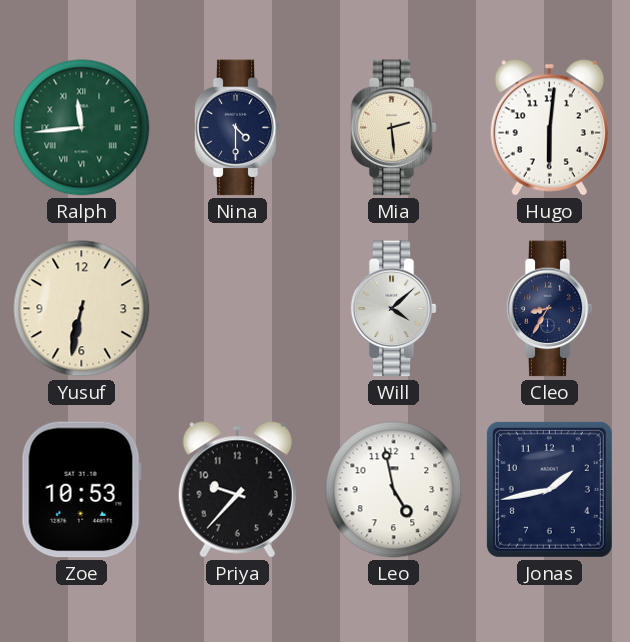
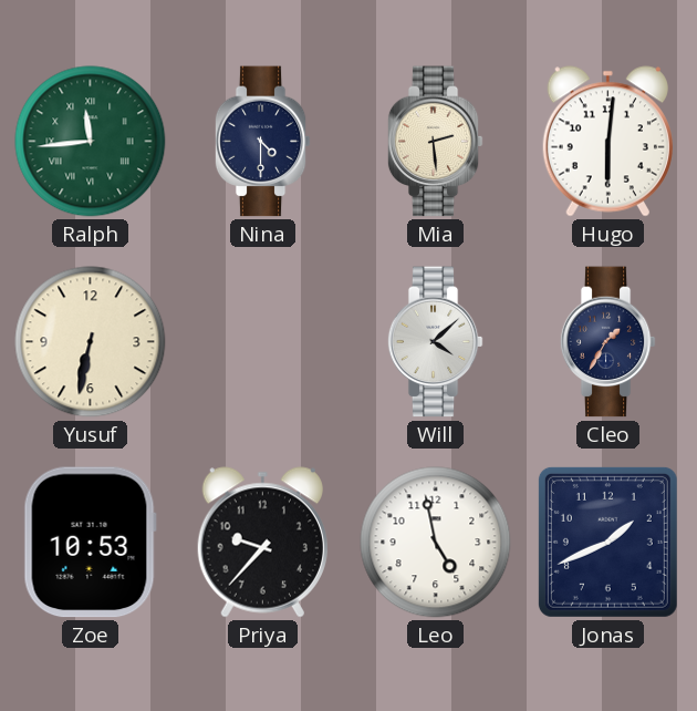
Cleo: 8:35 -> 1:35
Jonas: 1:43 -> 1:41
